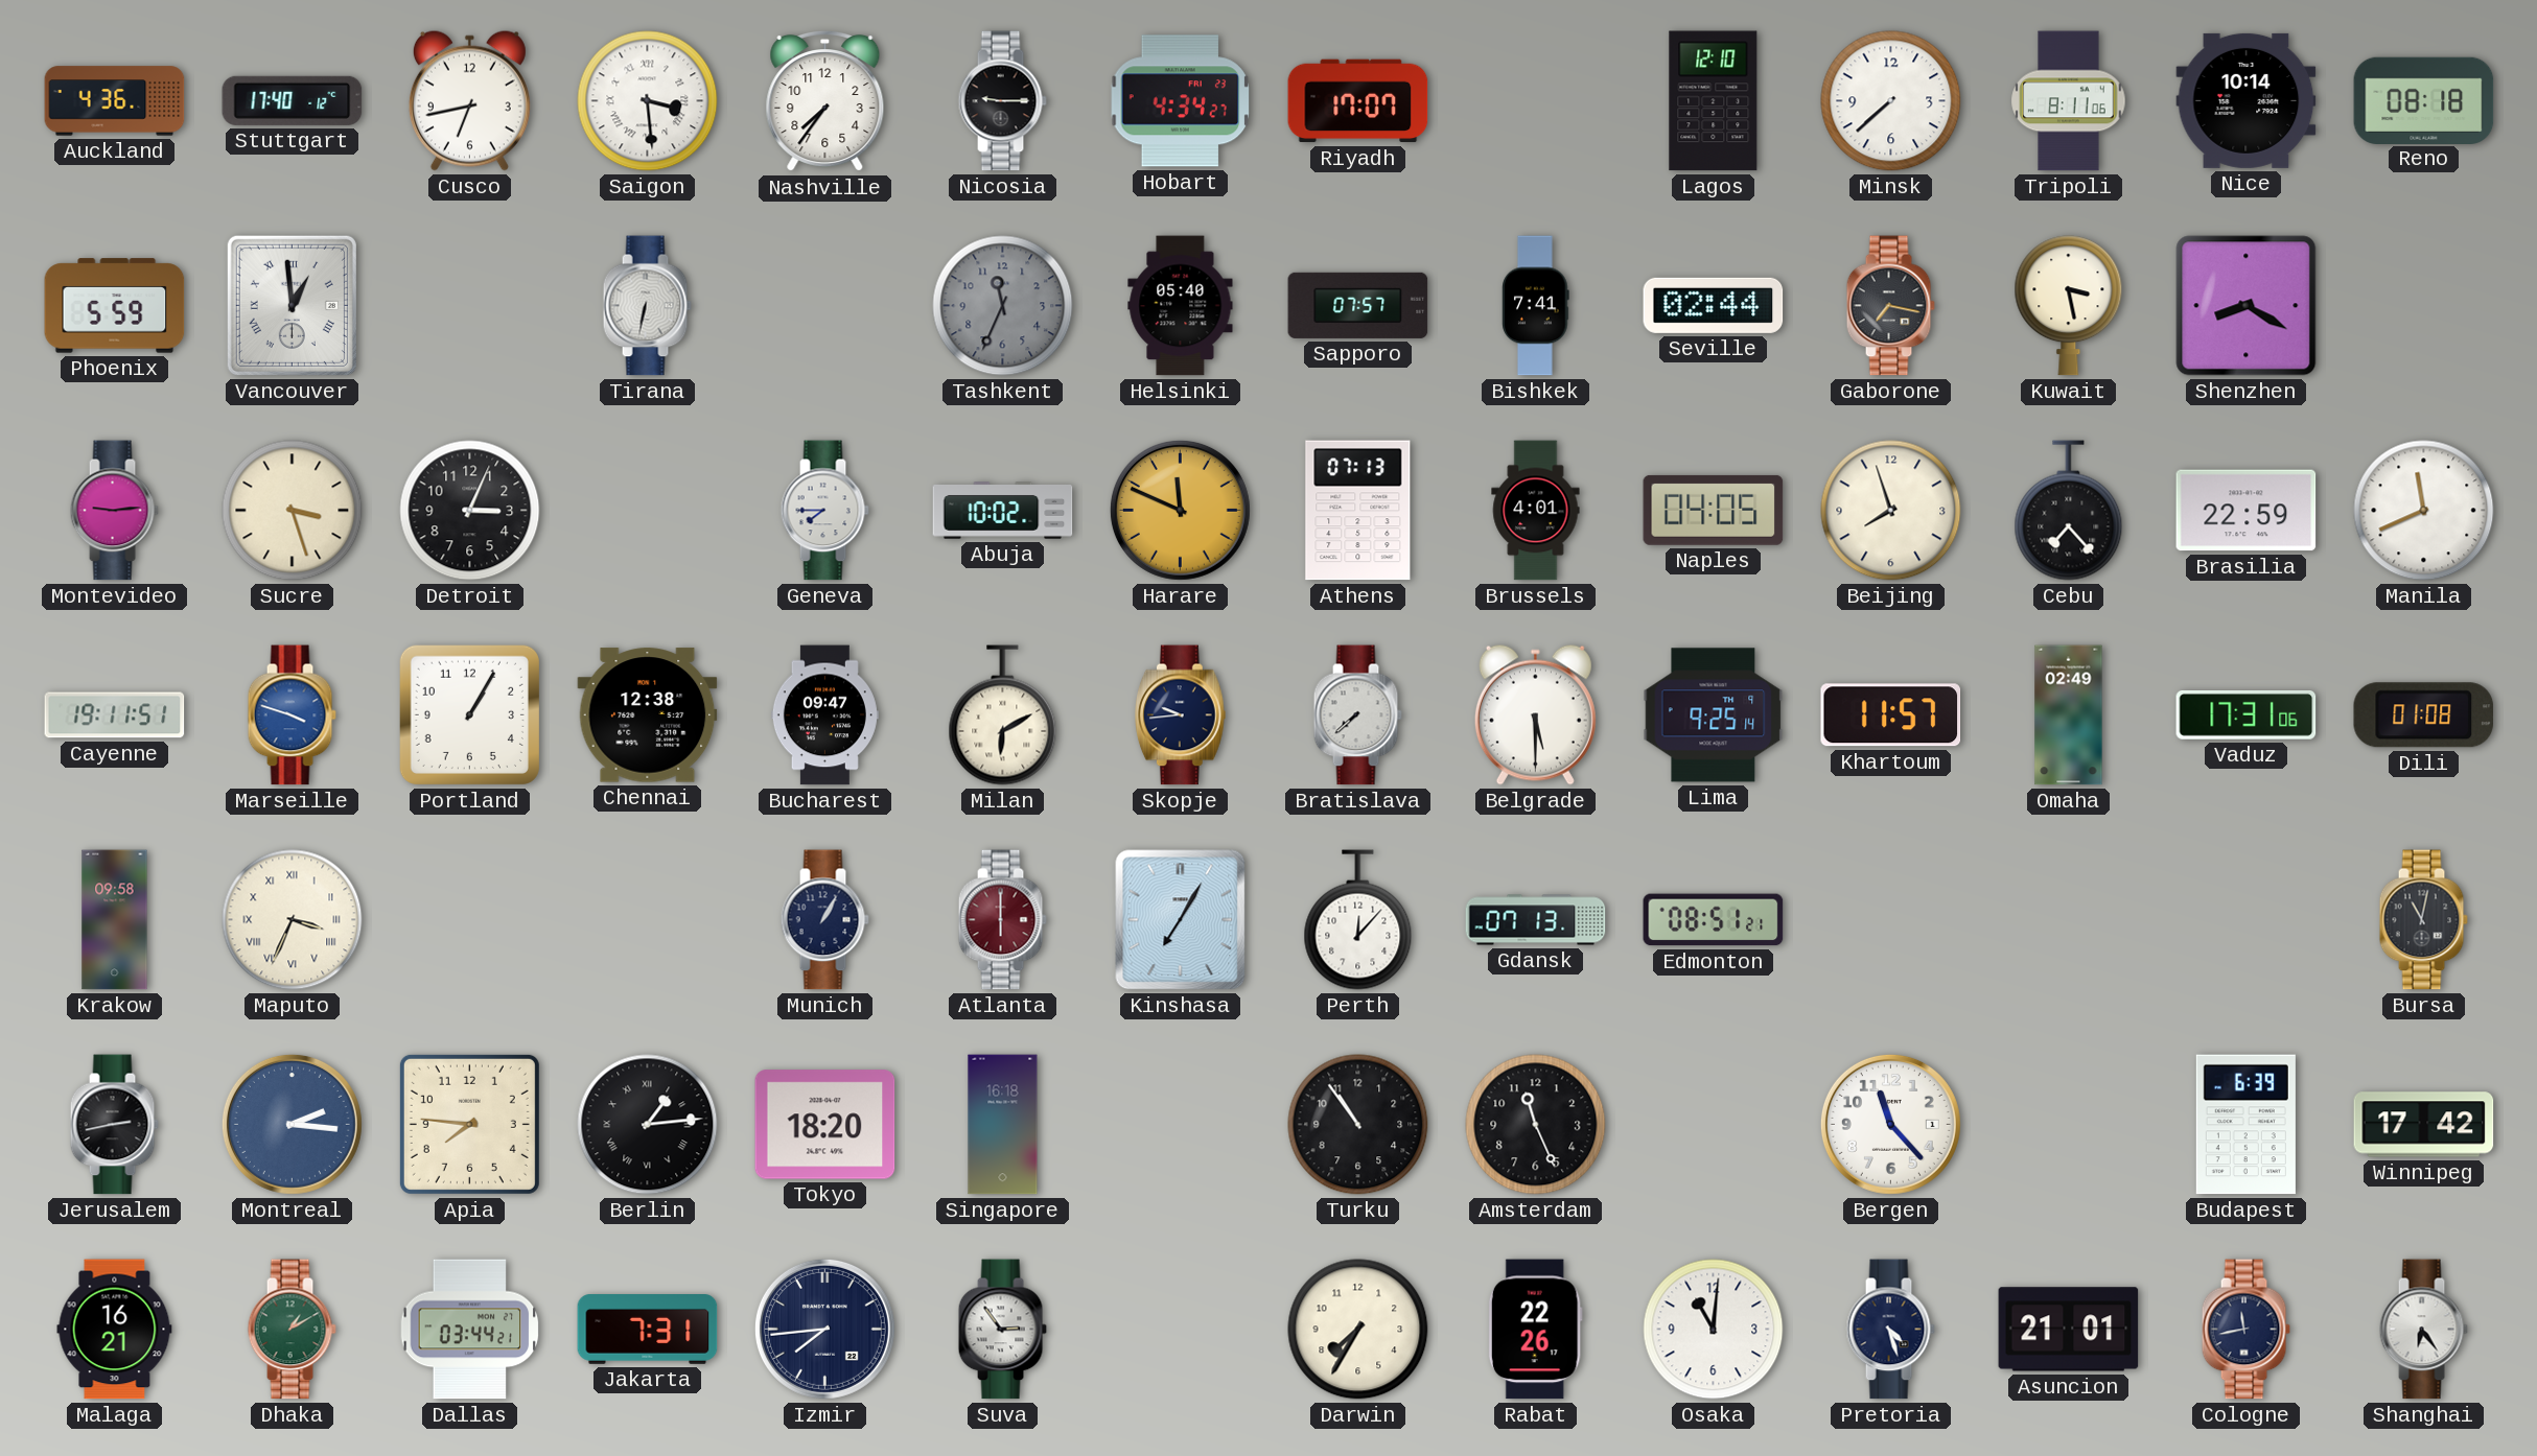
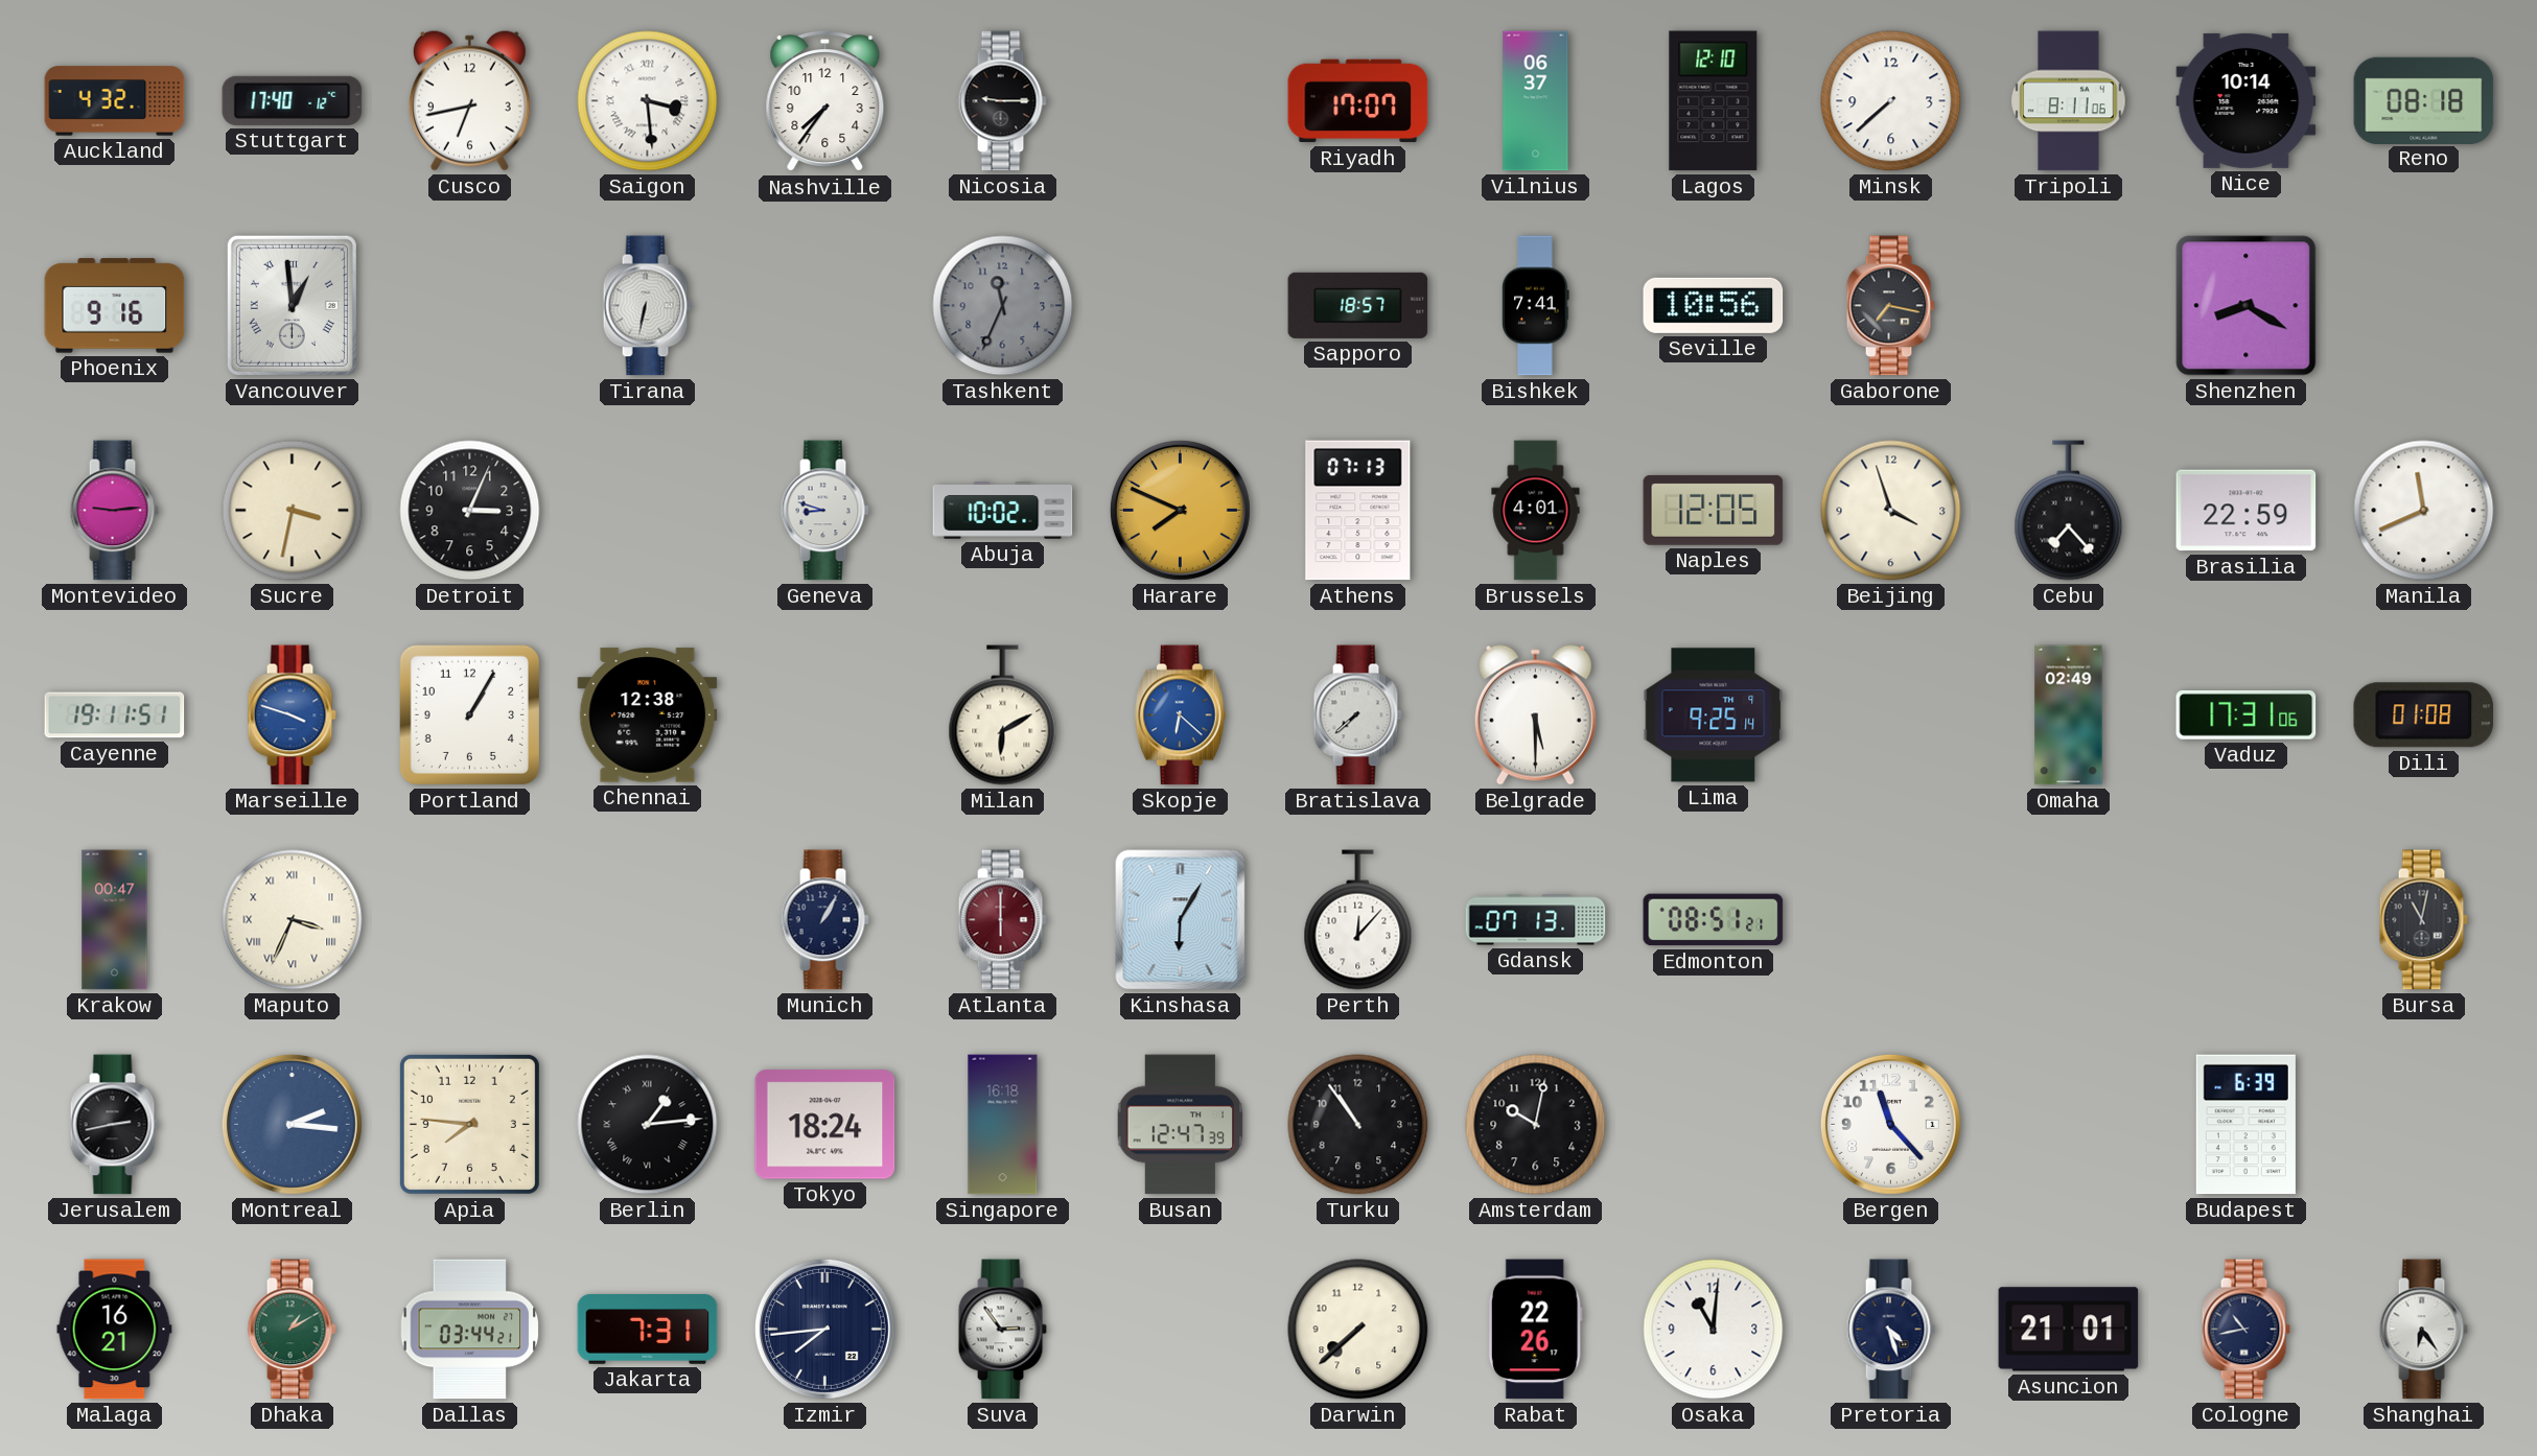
Auckland: 4:36 -> 4:32
Hobart: 4:34 -> none
Vilnius: none -> 06:37
Phoenix: 5:59 -> 9:16
Helsinki: 05:40 -> none
Sapporo: 07:57 -> 18:57
Seville: 02:44 -> 10:56
Kuwait: 3:28 -> none
Sucre: 3:27 -> 3:32
Geneva: 7:45 -> 8:48
Harare: 11:49 -> 7:49
Naples: 04:05 -> 12:05
Beijing: 7:57 -> 3:57
Bucharest: 09:47 -> none
Skopje: 9:44 -> 6:22
Skopje dial: navy -> blue
Khartoum: 11:57 -> none
Krakow: 09:58 -> 00:47
Kinshasa: 7:05 -> 6:05
Tokyo: 18:20 -> 18:24
Busan: none -> 12:47
Amsterdam: 11:26 -> 10:02
Winnipeg: 17:42 -> none
Darwin: 7:35 -> 7:38
Cologne: 11:43 -> 10:43
